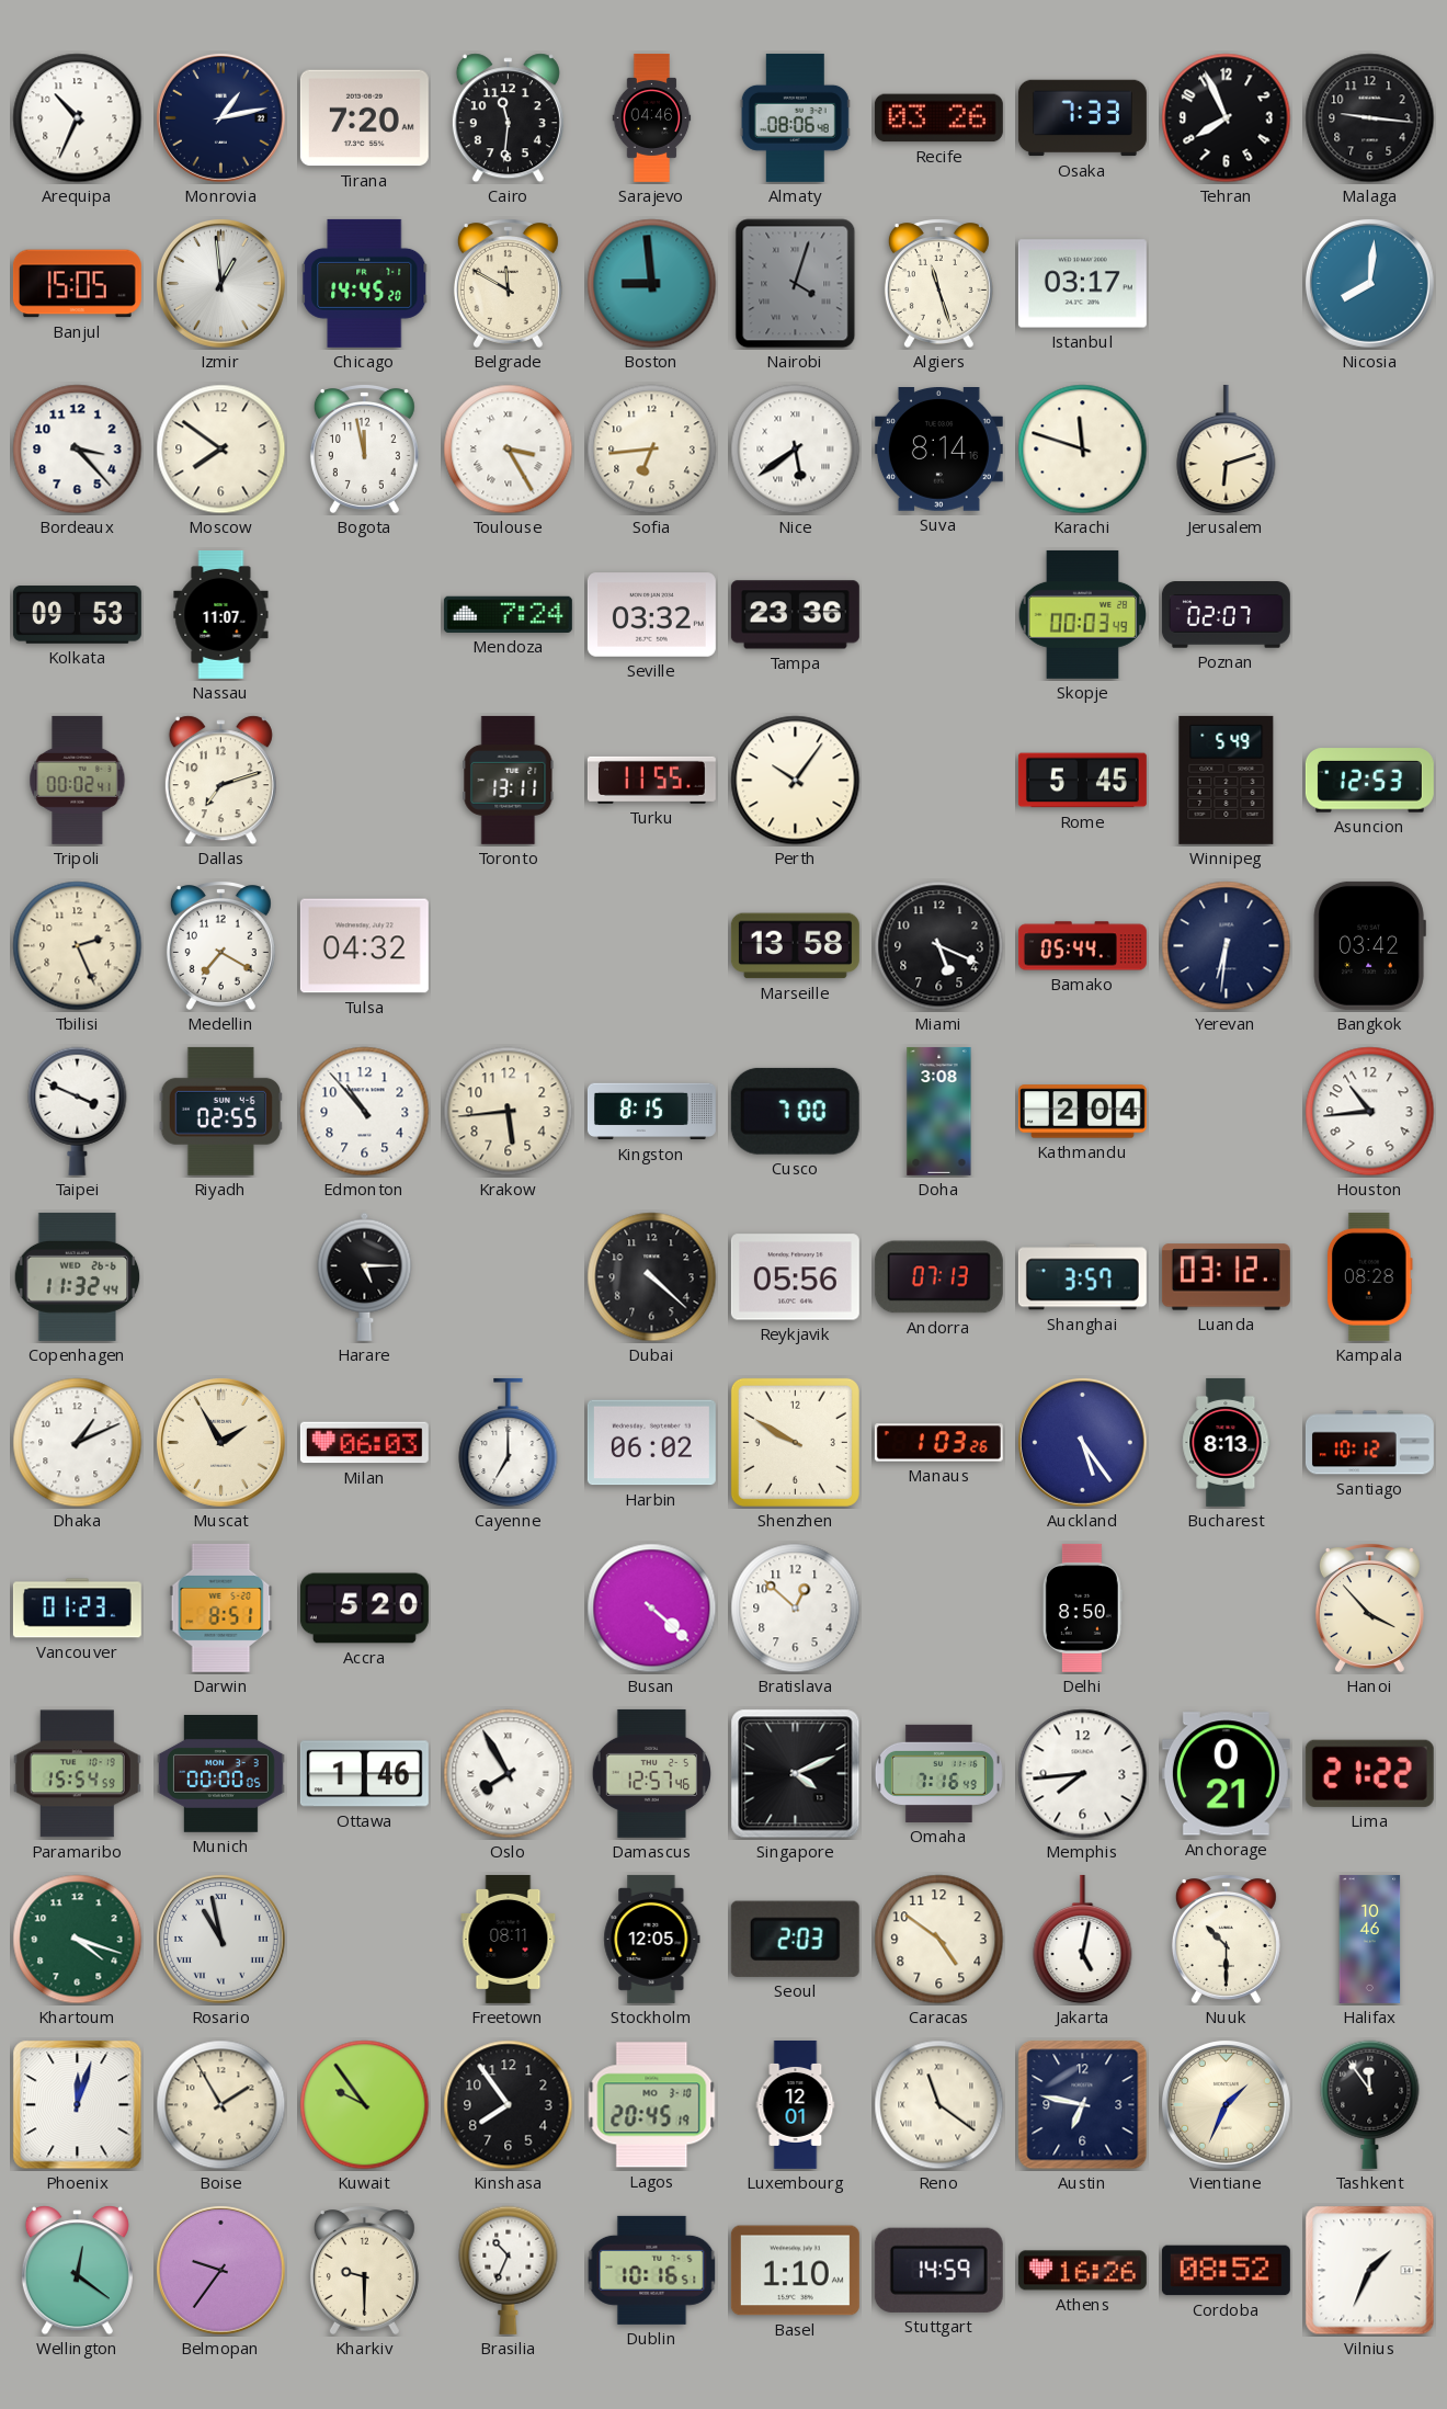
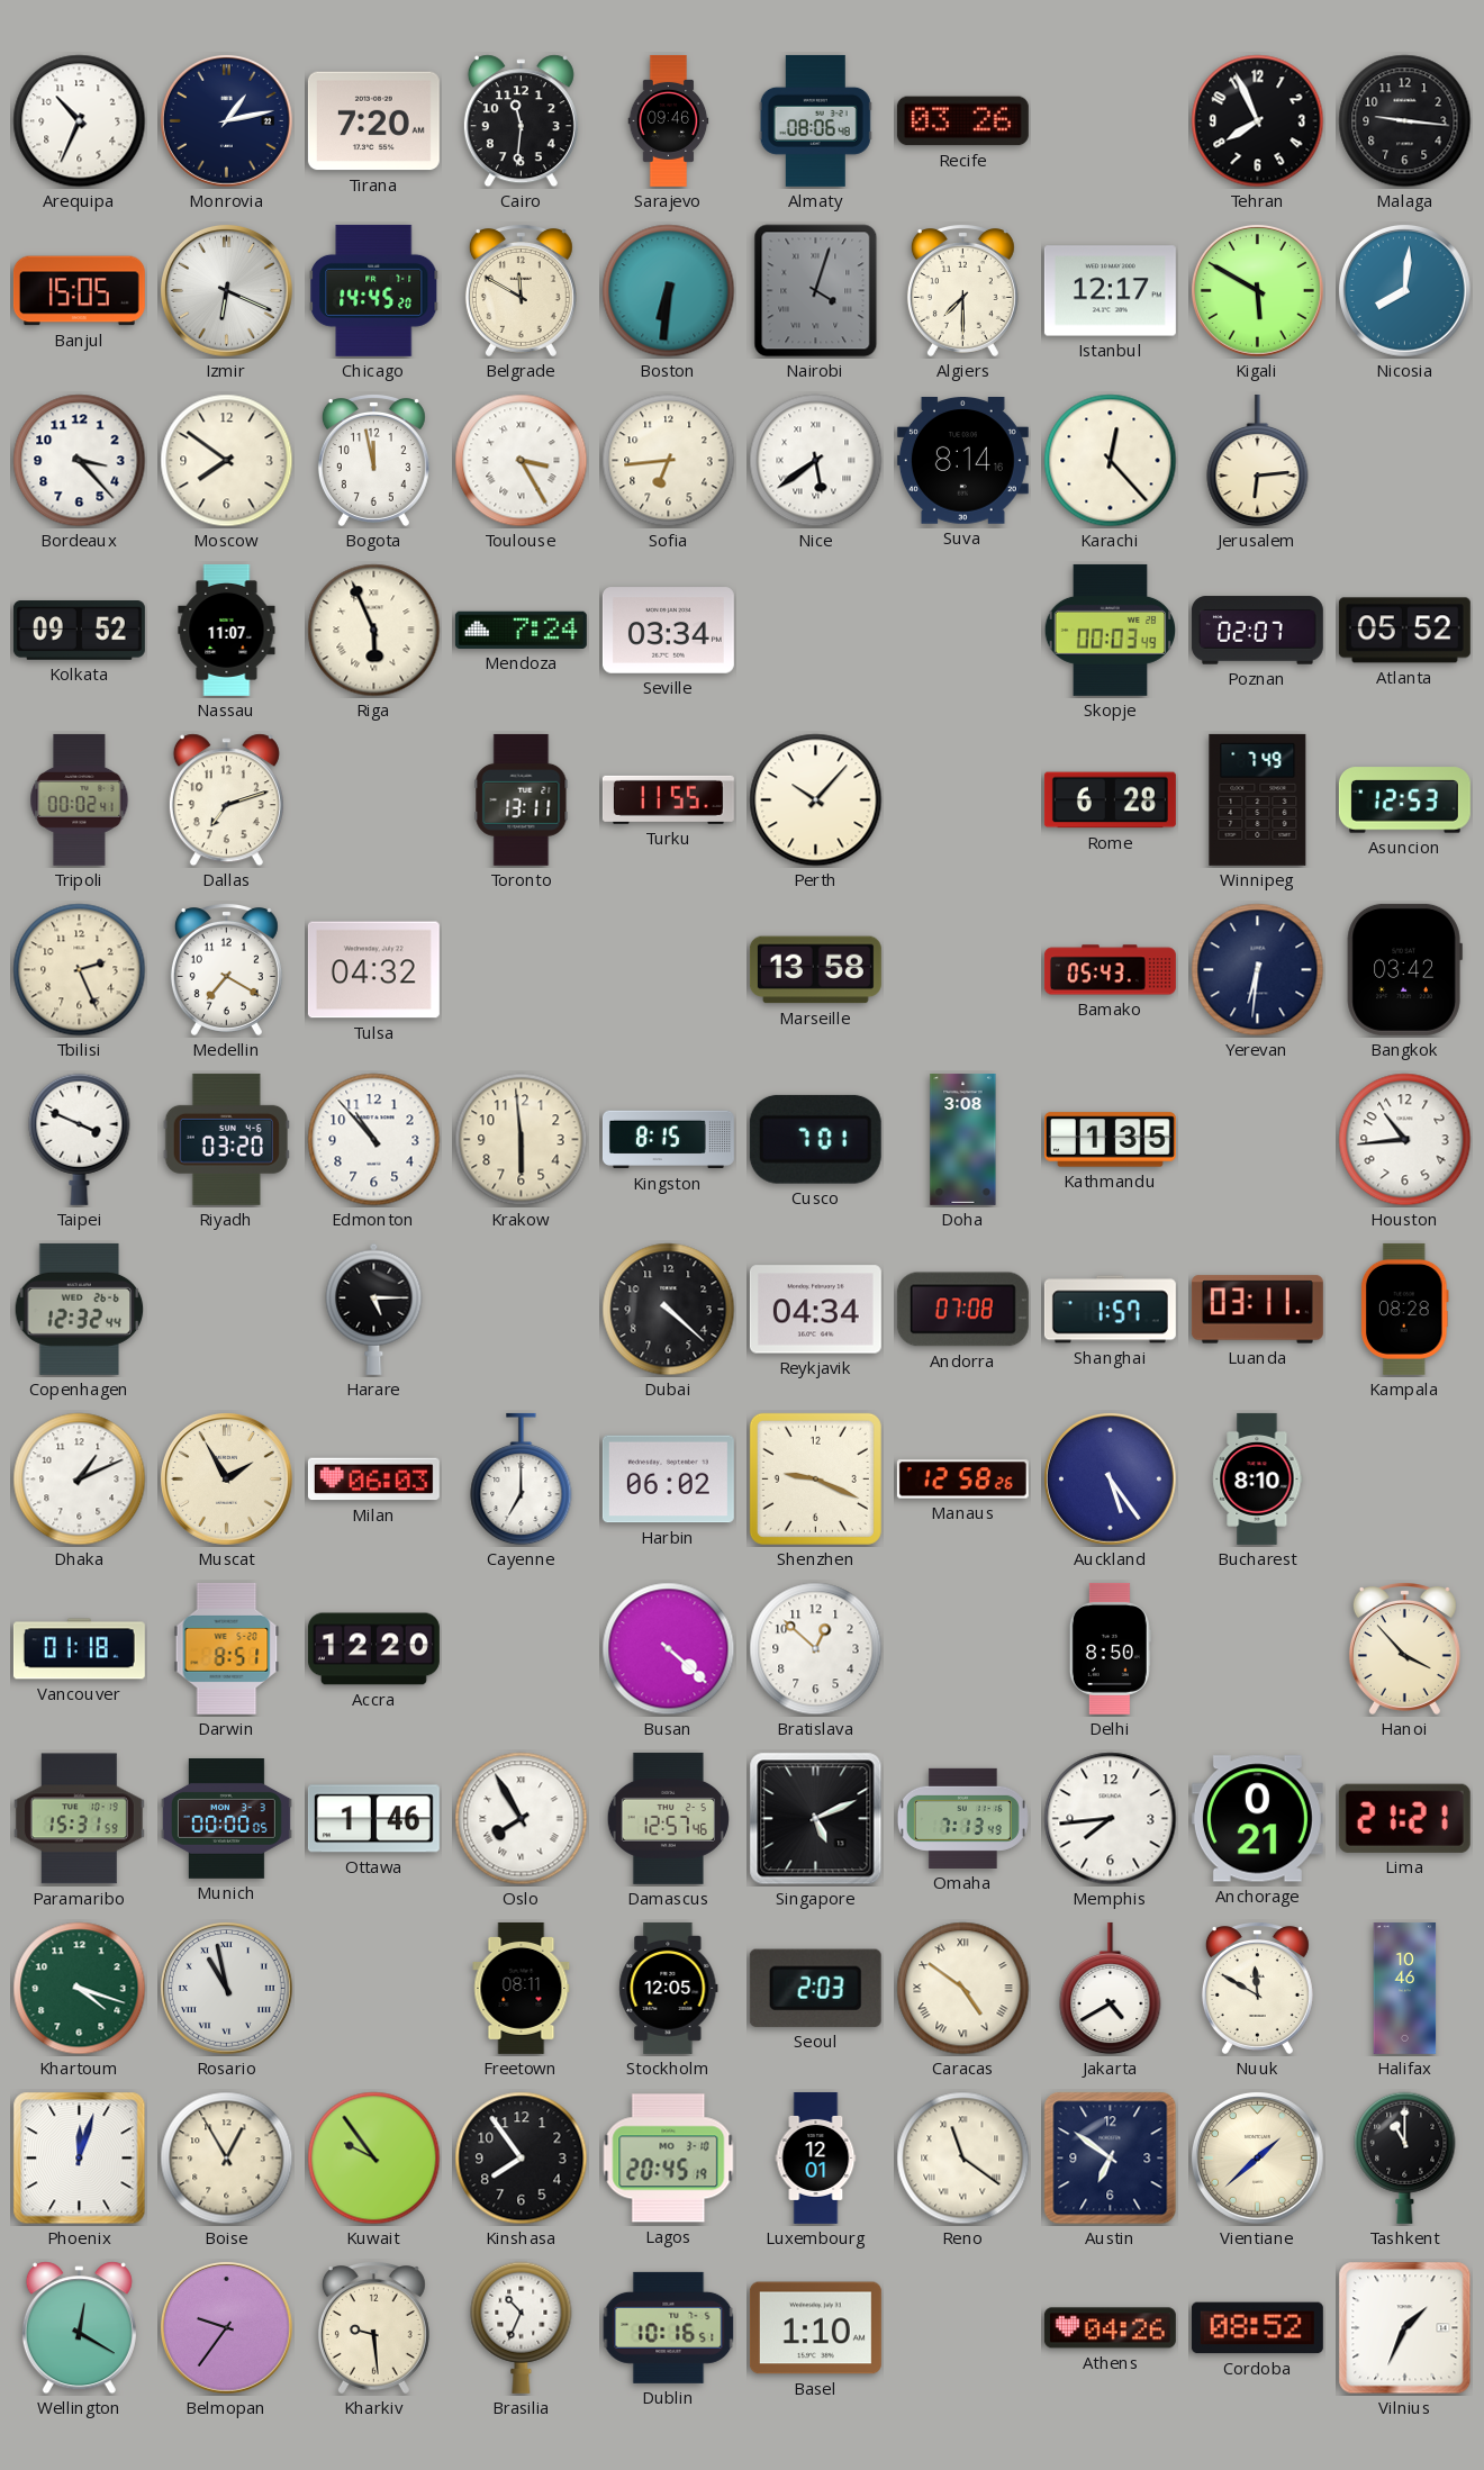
Sarajevo: 04:46 -> 09:46
Osaka: 7:33 -> none
Izmir: 12:59 -> 6:19
Boston: 8:59 -> 6:31
Algiers: 11:27 -> 7:30
Istanbul: 03:17 -> 12:17
Kigali: none -> 5:50
Karachi: 11:48 -> 12:23
Jerusalem: 6:12 -> 6:14
Kolkata: 09:53 -> 09:52
Riga: none -> 5:56
Seville: 03:32 -> 03:34
Tampa: 23:36 -> none
Atlanta: none -> 05:52
Perth: 10:06 -> 10:07
Rome: 5:45 -> 6:28
Winnipeg: 5:49 -> 7:49
Miami: 5:19 -> none
Bamako: 05:44 -> 05:43
Riyadh: 02:55 -> 03:20
Krakow: 5:44 -> 5:59
Cusco: 7:00 -> 7:01
Kathmandu: 2:04 -> 1:35
Copenhagen: 11:32 -> 12:32
Reykjavik: 05:56 -> 04:34
Andorra: 07:13 -> 07:08
Shanghai: 3:57 -> 1:57
Luanda: 03:12 -> 03:11
Shenzhen: 9:50 -> 9:19
Manaus: 1:03 -> 12:58
Bucharest: 8:13 -> 8:10
Santiago: 10:12 -> none
Vancouver: 01:23 -> 01:18
Accra: 5:20 -> 12:20
Paramaribo: 15:54 -> 15:31
Singapore: 4:11 -> 5:11
Omaha: 7:16 -> 7:13
Lima: 21:22 -> 21:21
Caracas numerals: Arabic -> Roman
Jakarta: 5:02 -> 4:40
Nuuk: 10:30 -> 11:50
Boise: 1:55 -> 12:55
Austin: 6:47 -> 6:51
Vientiane: 1:34 -> 1:38
Tashkent: 11:54 -> 11:00
Wellington: 12:21 -> 12:20
Kharkiv: 9:30 -> 9:29
Stuttgart: 14:59 -> none
Athens: 16:26 -> 04:26
